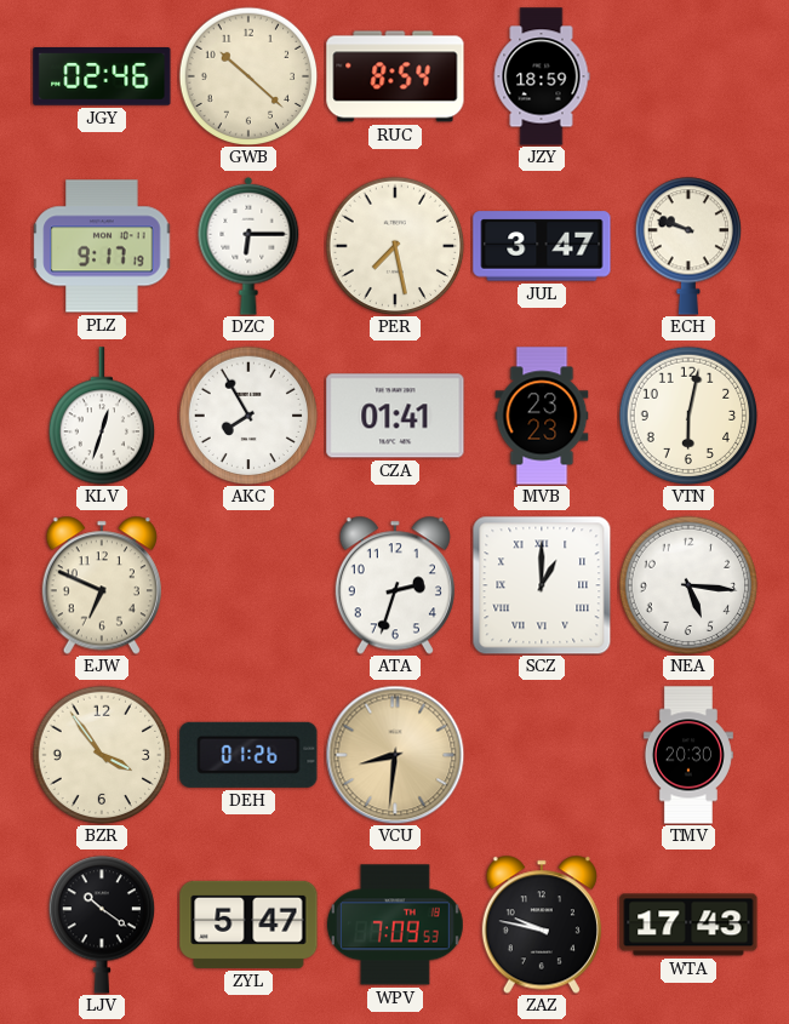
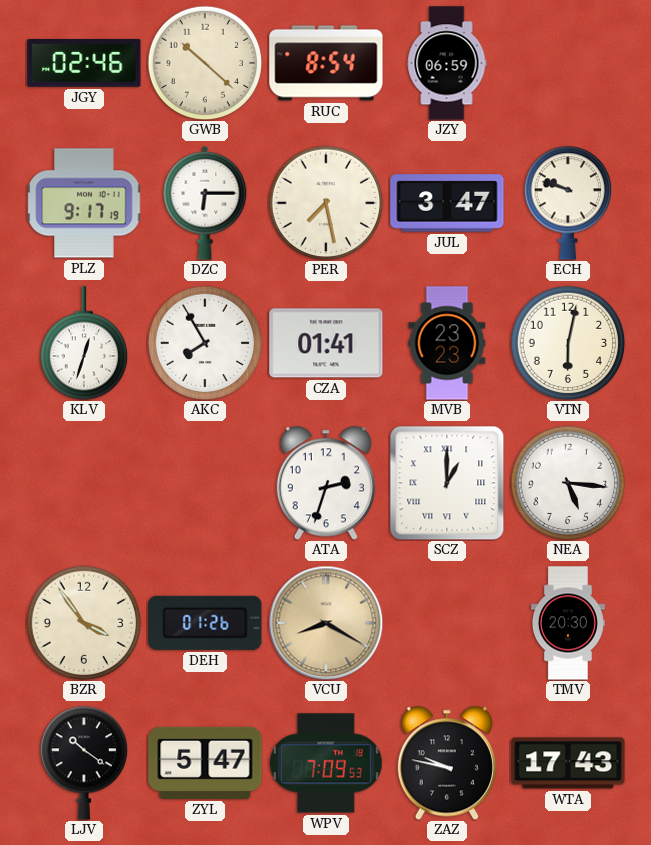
JZY: 18:59 -> 06:59
EJW: 6:49 -> none
VCU: 8:31 -> 8:20
